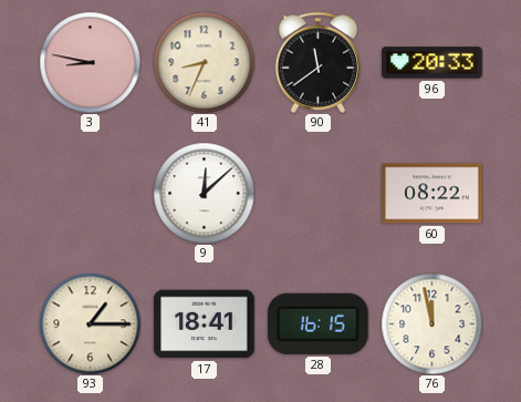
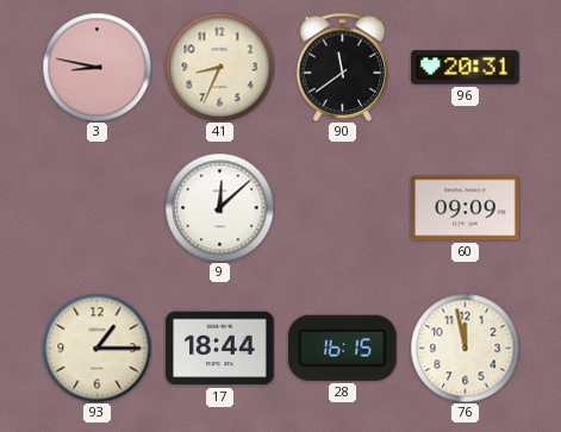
96: 20:33 -> 20:31
60: 08:22 -> 09:09
17: 18:41 -> 18:44
